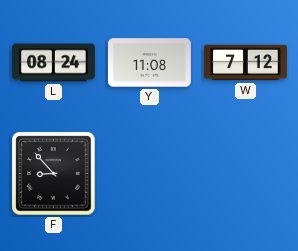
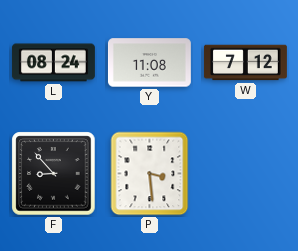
P: none -> 3:29
